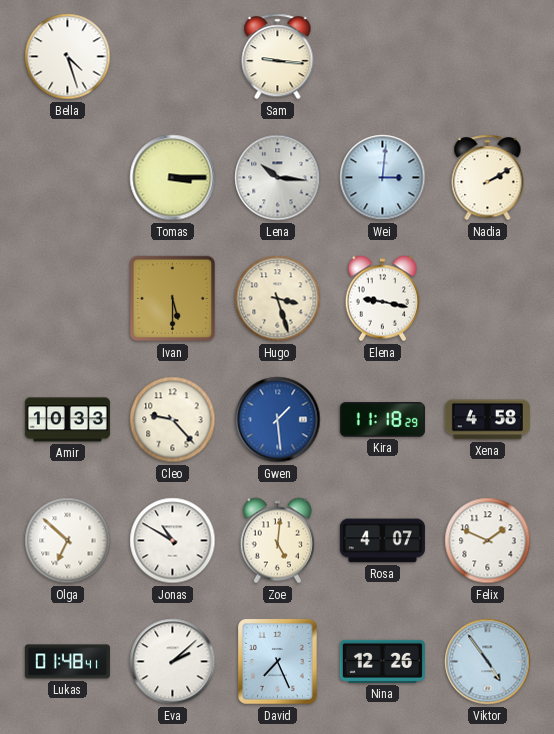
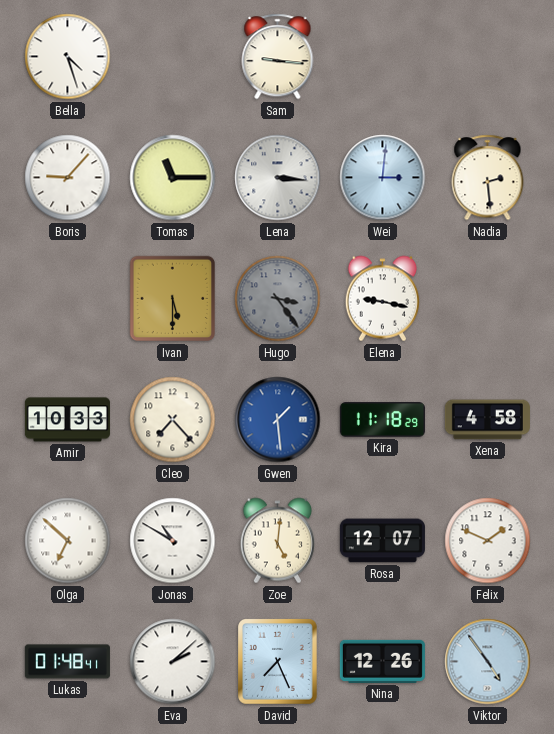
Boris: none -> 9:07
Tomas: 3:15 -> 11:15
Lena: 10:16 -> 3:16
Nadia: 2:10 -> 2:29
Hugo: 3:27 -> 3:24
Hugo dial: cream -> grey
Cleo: 9:23 -> 7:23
Rosa: 4:07 -> 12:07
